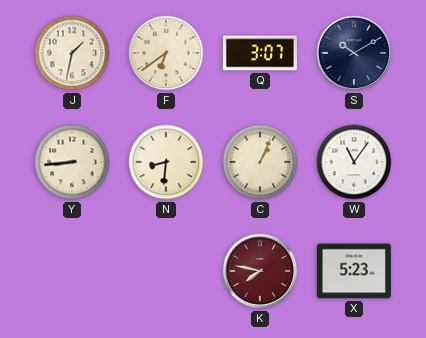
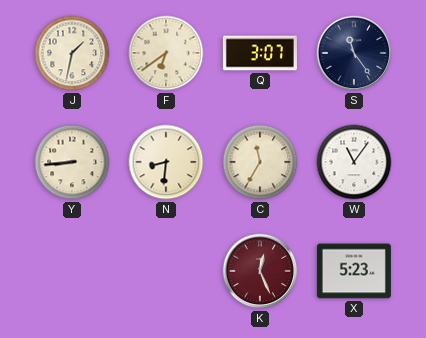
S: 10:10 -> 11:24
C: 1:04 -> 11:35
K: 7:47 -> 12:26
